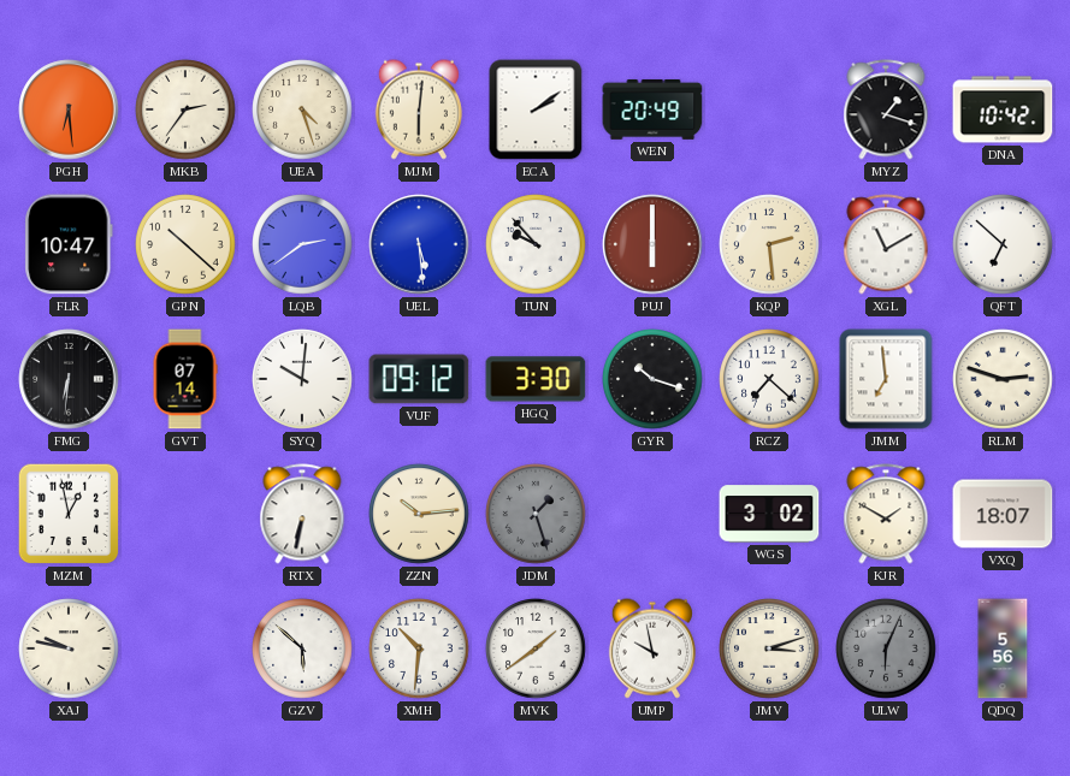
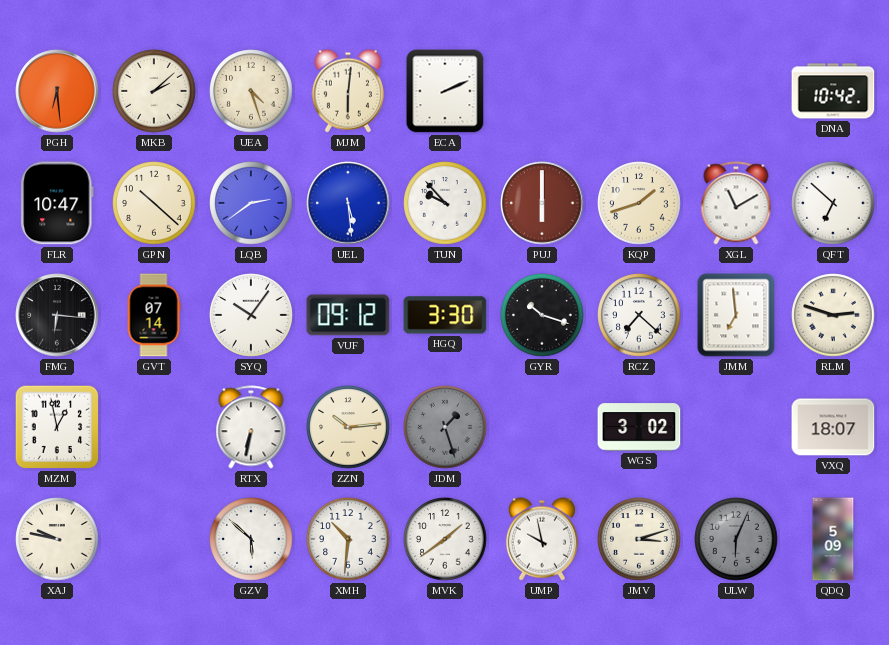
MKB: 2:36 -> 2:08
ECA: 2:09 -> 2:11
WEN: 20:49 -> none
MYZ: 1:18 -> none
KQP: 2:29 -> 1:42
FMG: 6:31 -> 6:16
SYQ: 10:01 -> 10:06
KJR: 1:50 -> none
QDQ: 5:56 -> 5:09
